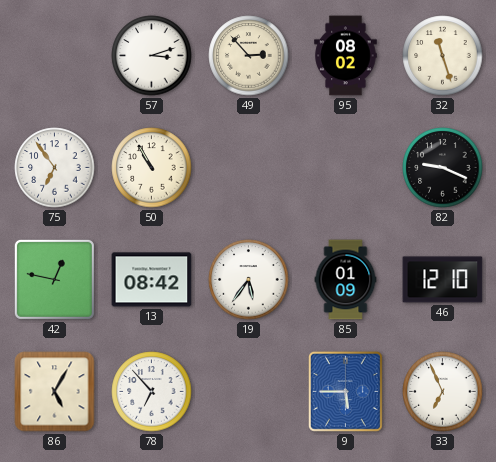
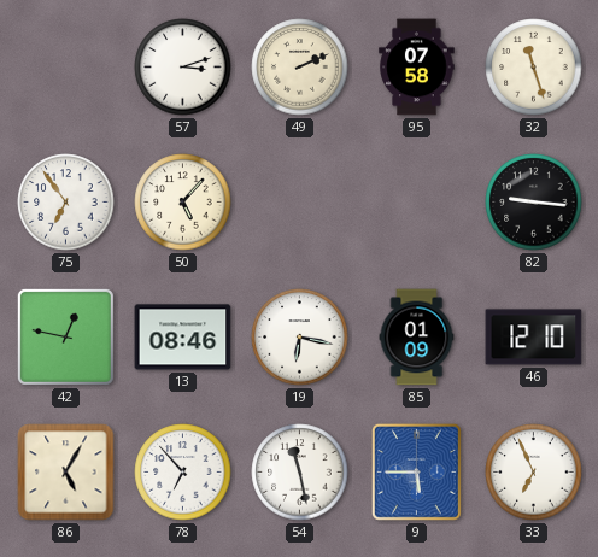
49: 2:53 -> 2:11
95: 08:02 -> 07:58
50: 10:55 -> 5:07
82: 9:19 -> 9:16
13: 08:42 -> 08:46
19: 5:36 -> 6:17
54: none -> 11:28
